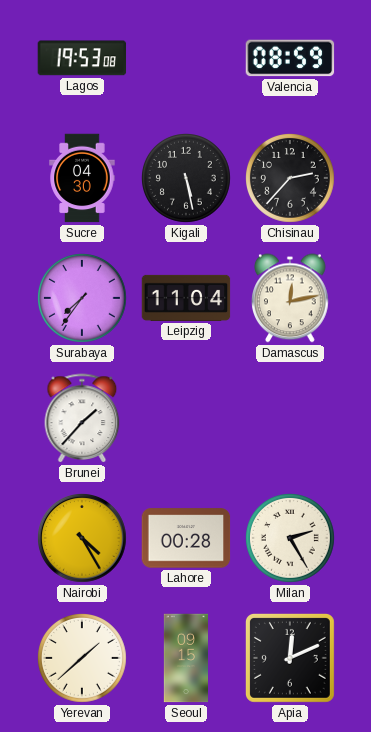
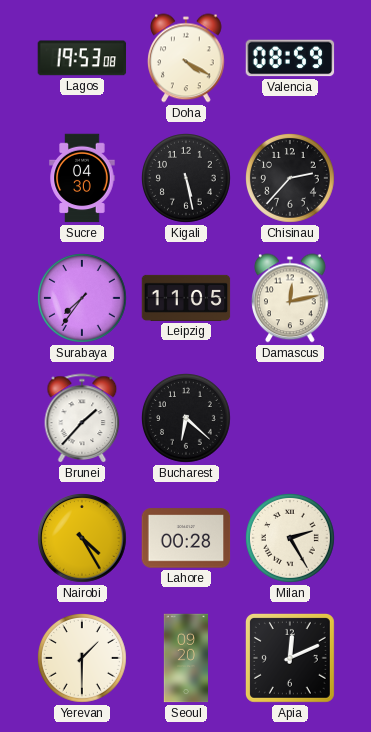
Doha: none -> 4:20
Leipzig: 11:04 -> 11:05
Bucharest: none -> 6:22
Yerevan: 1:38 -> 1:30
Seoul: 09:15 -> 09:20
